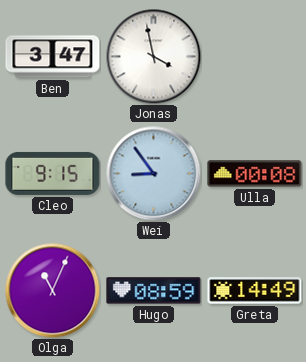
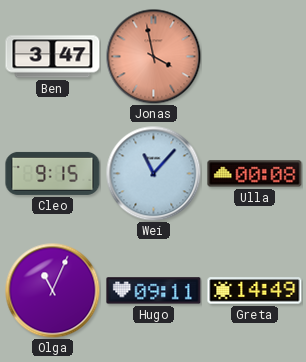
Jonas dial: white -> salmon
Wei: 8:54 -> 11:07
Hugo: 08:59 -> 09:11
